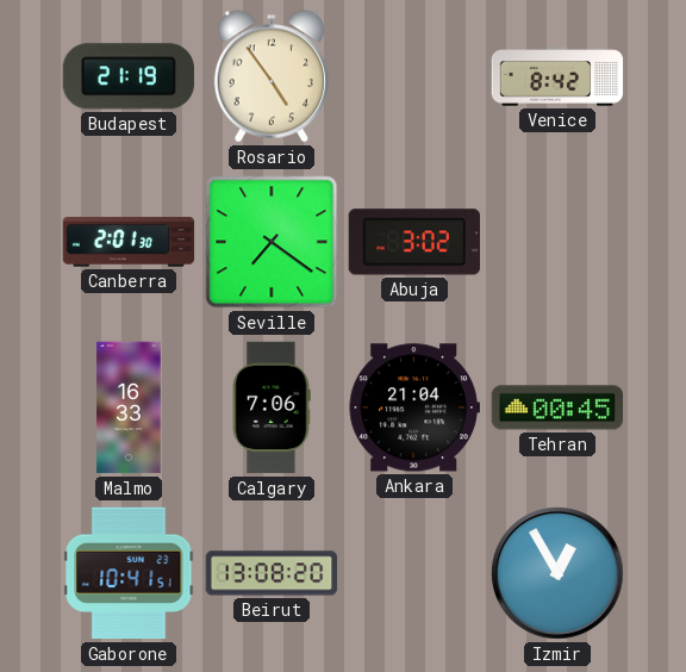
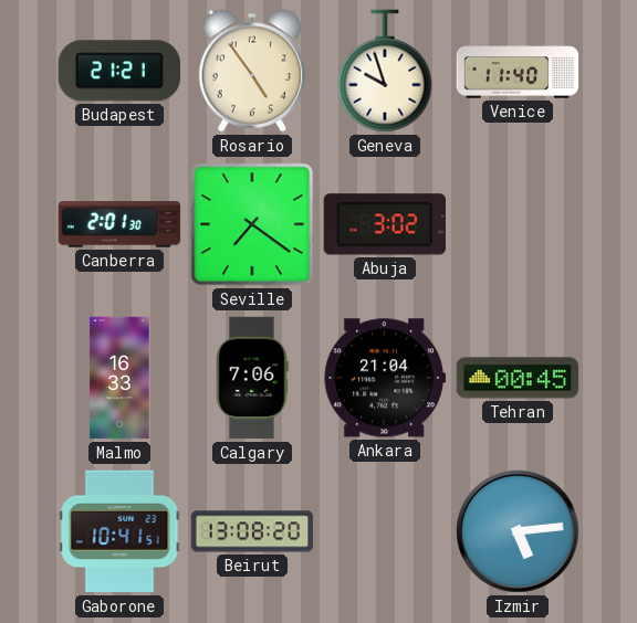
Budapest: 21:19 -> 21:21
Geneva: none -> 9:57
Venice: 8:42 -> 11:40
Izmir: 12:55 -> 5:14
